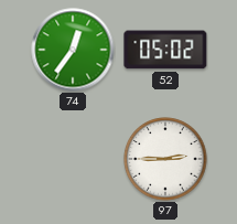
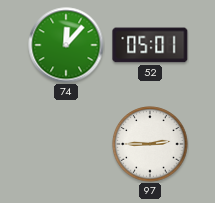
74: 12:36 -> 12:07
52: 05:02 -> 05:01
